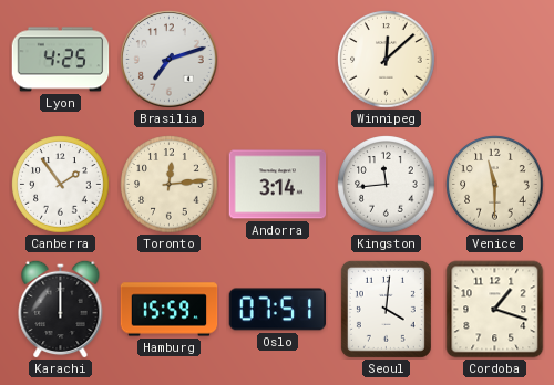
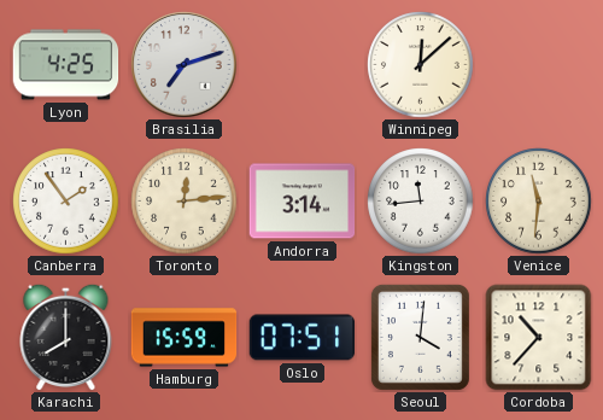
Venice: 11:30 -> 11:31
Karachi: 12:00 -> 8:00
Cordoba: 1:18 -> 10:37
